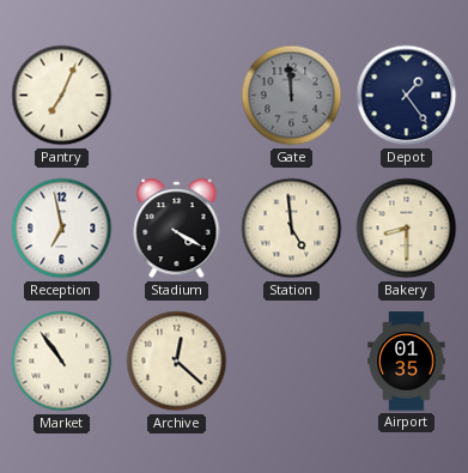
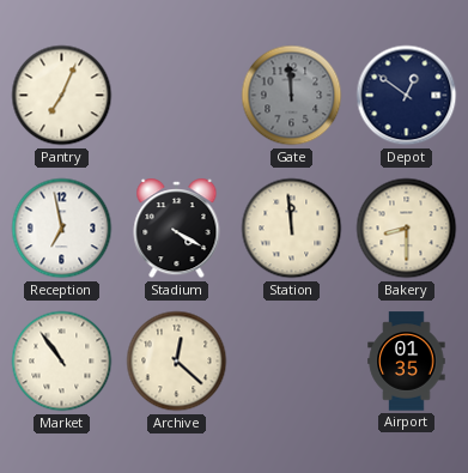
Depot: 1:24 -> 12:51
Station: 4:59 -> 11:59
